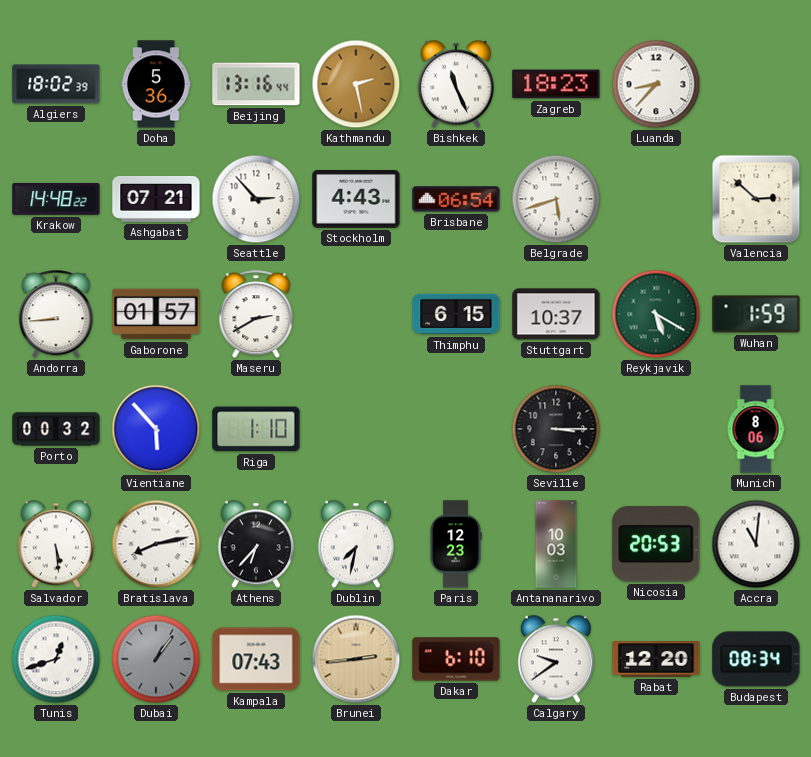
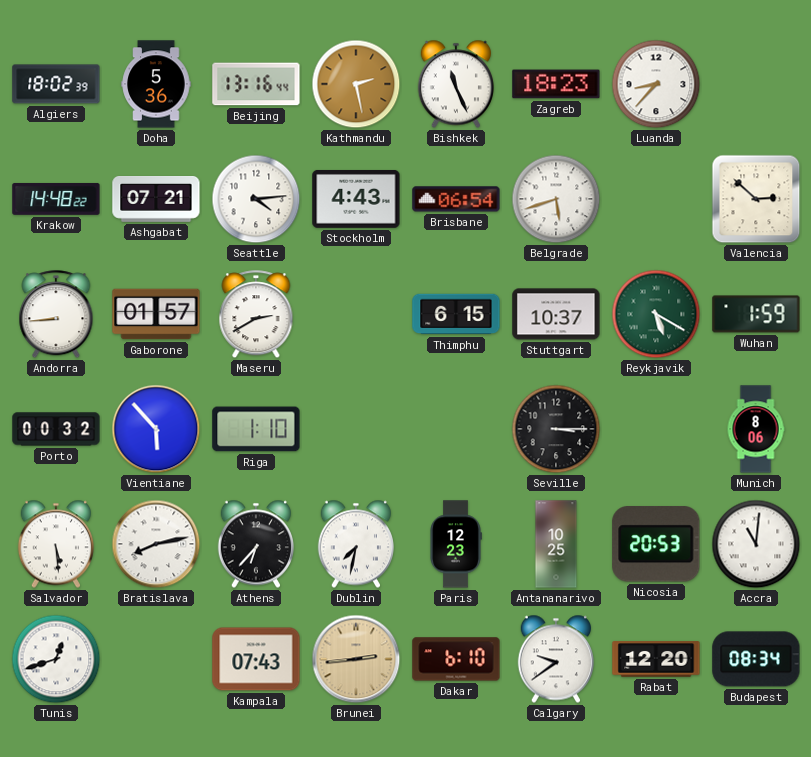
Seattle: 2:53 -> 4:14
Antananarivo: 10:03 -> 10:25
Dubai: 1:06 -> none
